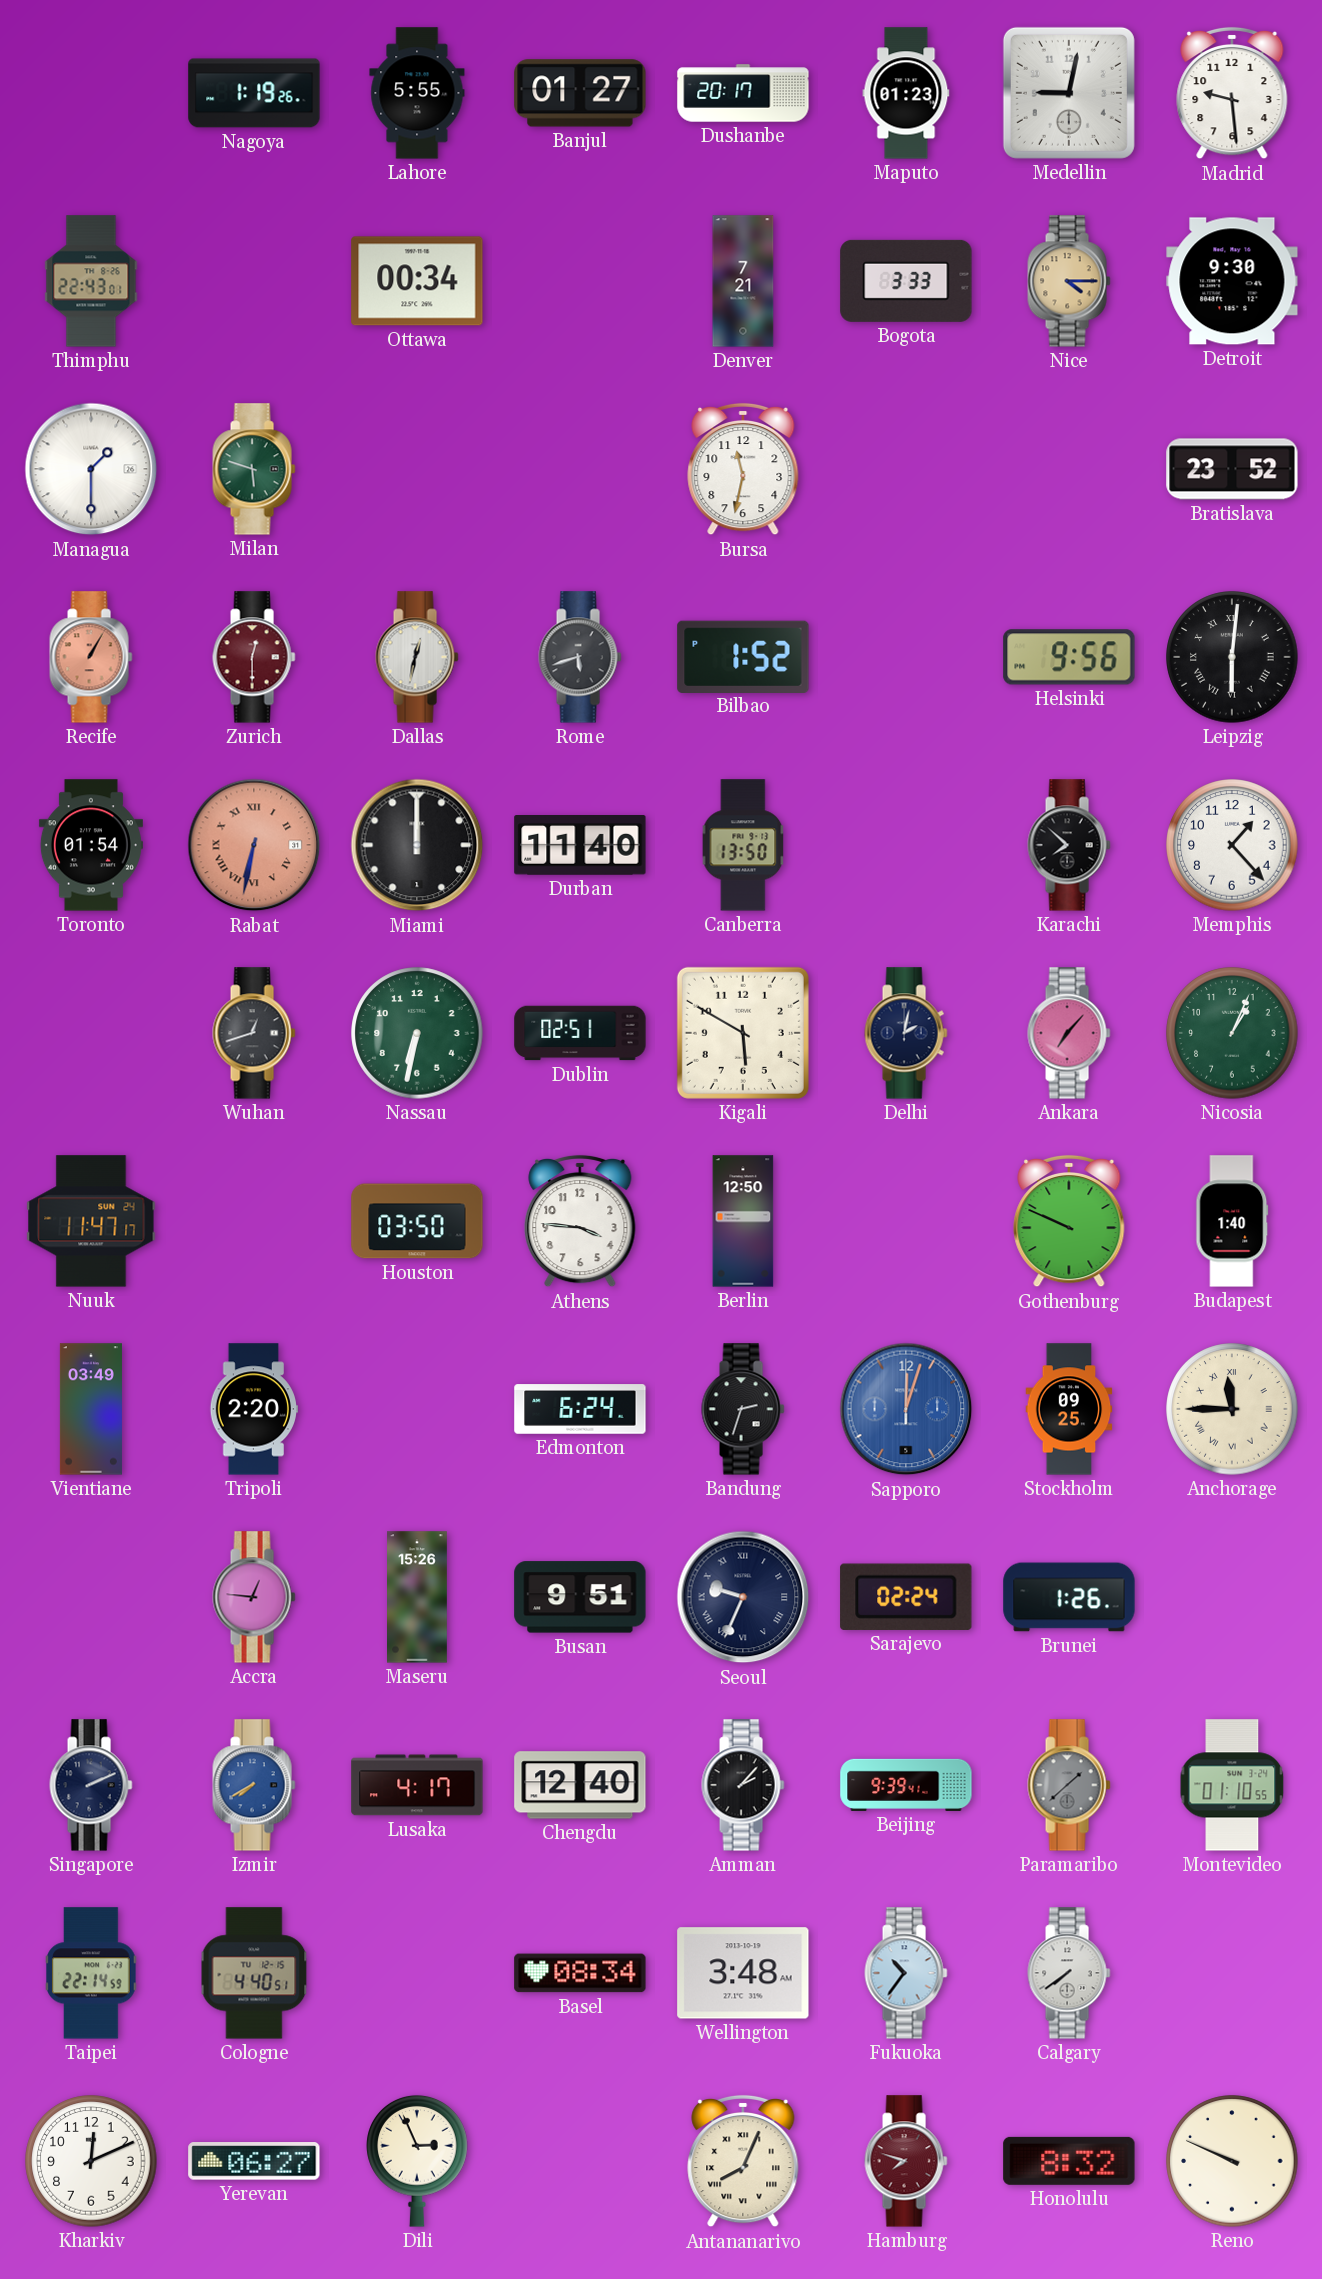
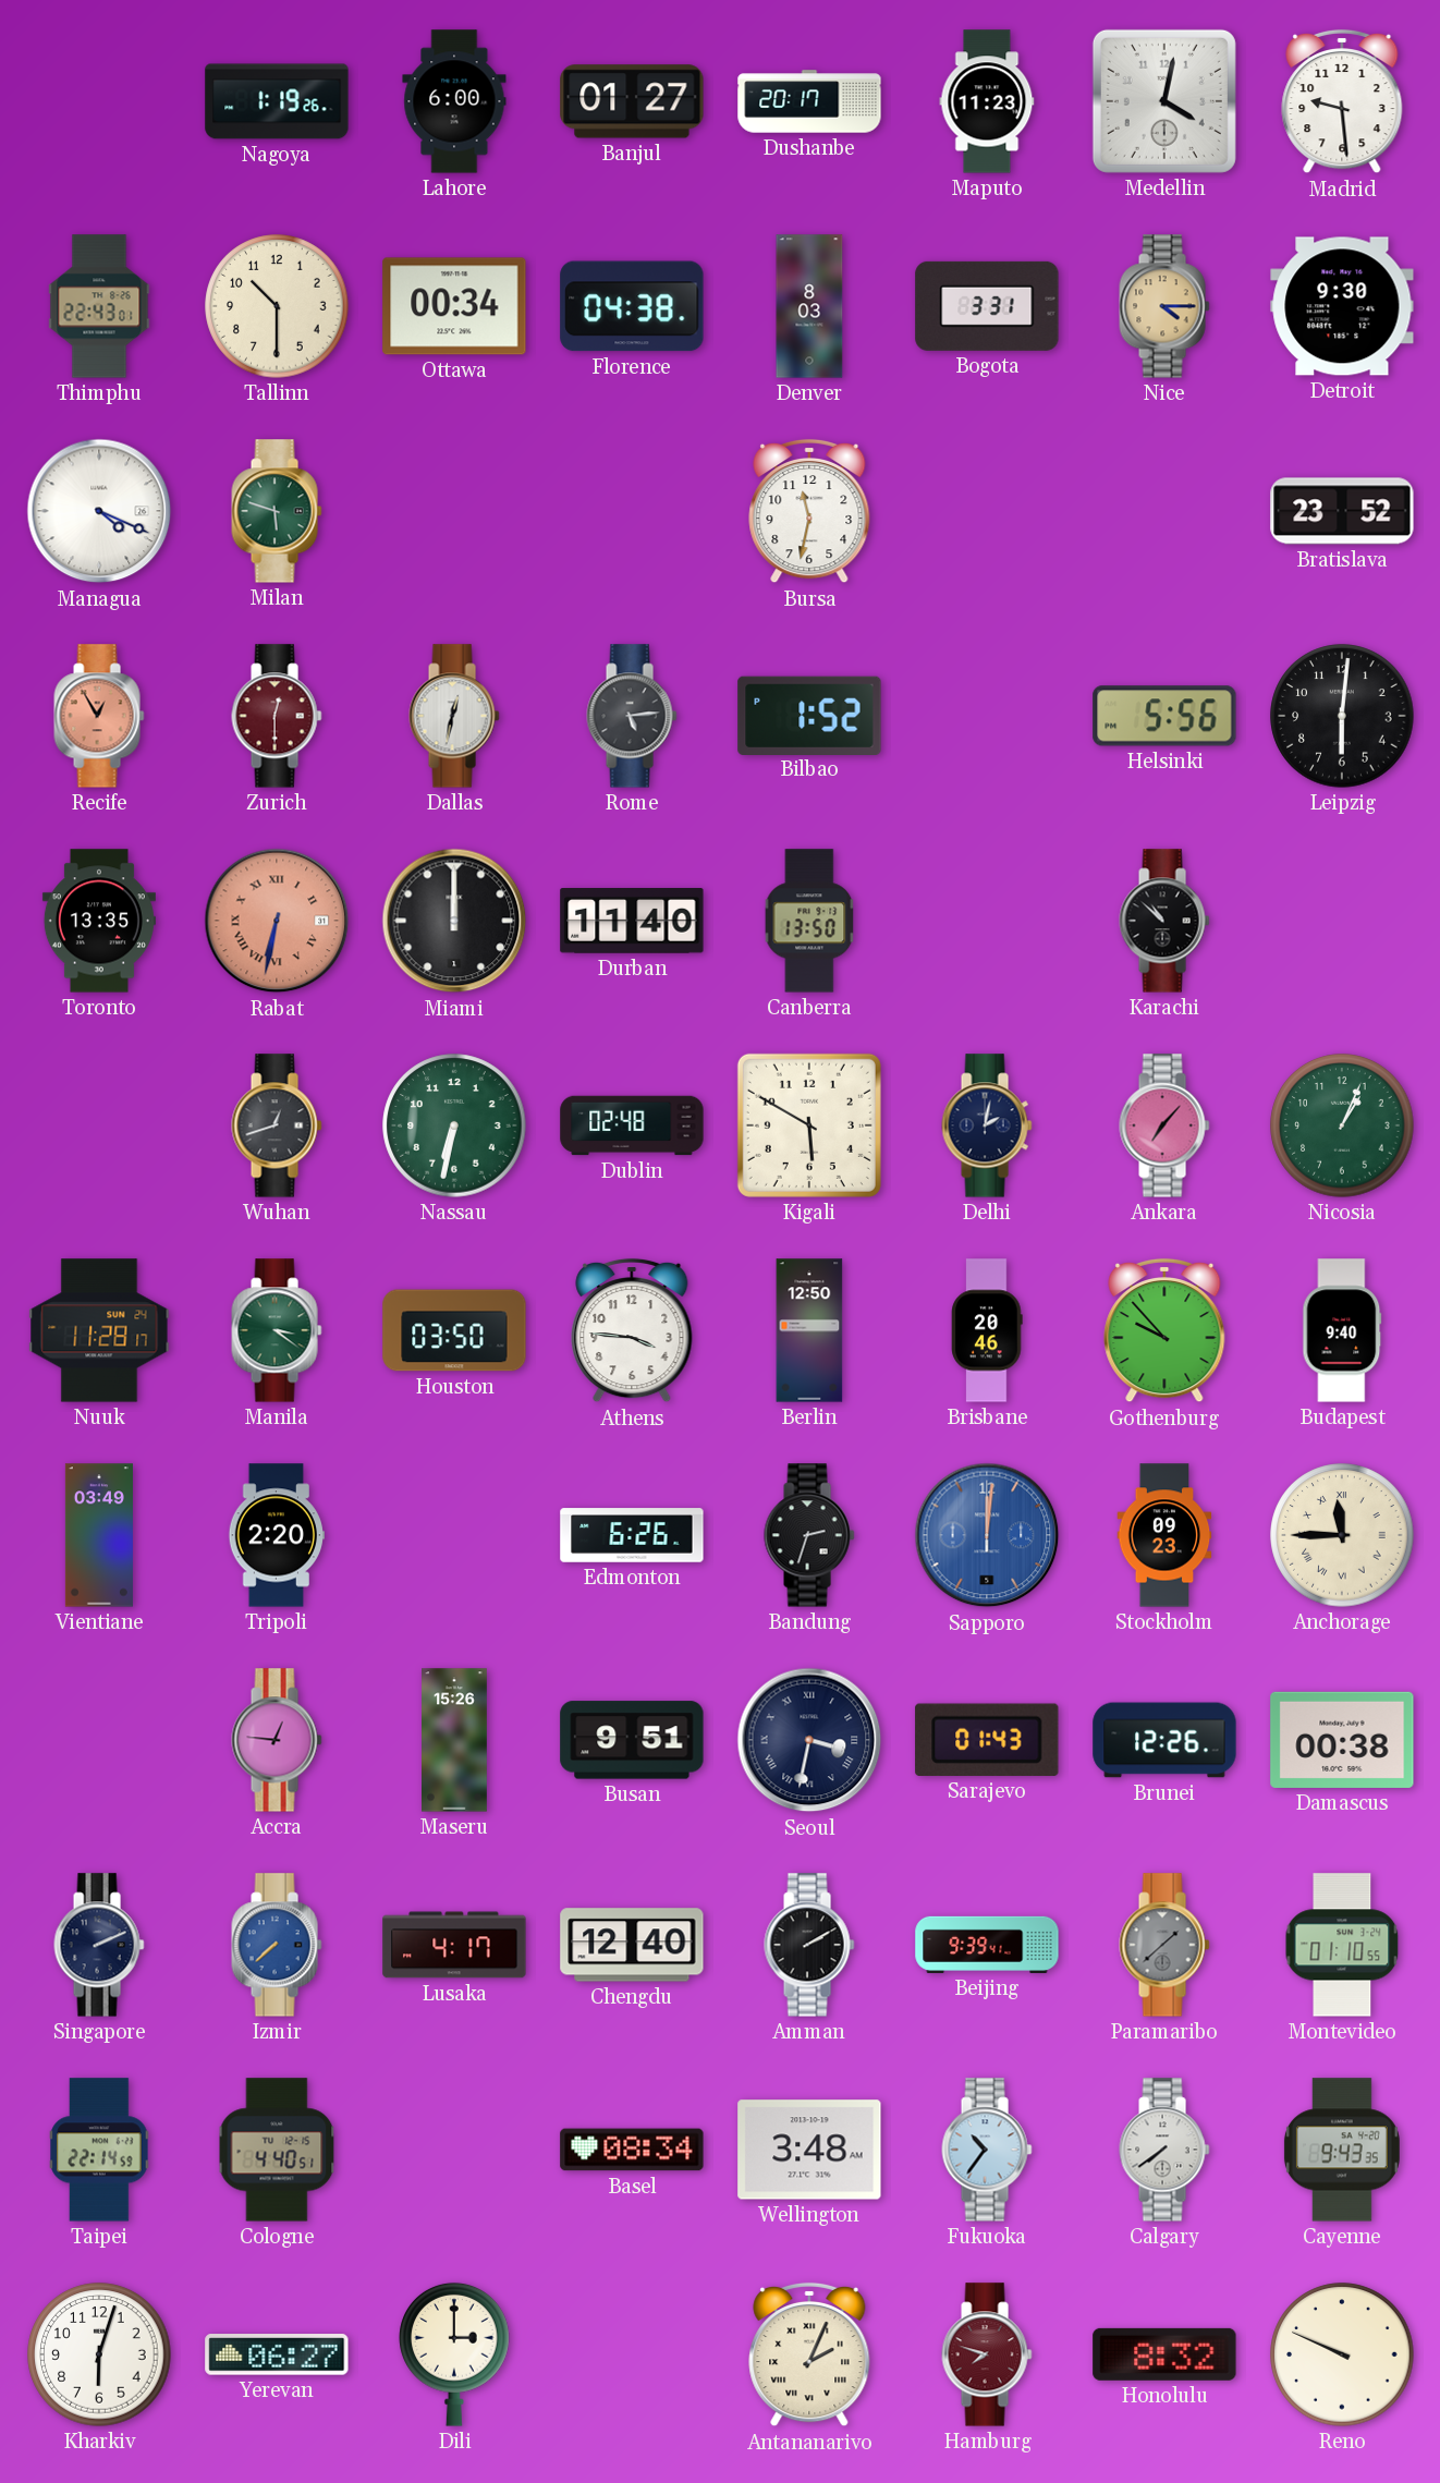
Lahore: 5:55 -> 6:00
Maputo: 01:23 -> 11:23
Medellin: 9:02 -> 4:02
Tallinn: none -> 10:30
Florence: none -> 04:38
Denver: 7:21 -> 8:03
Bogota: 3:33 -> 3:31
Managua: 1:30 -> 4:19
Recife: 1:05 -> 12:55
Rome: 5:42 -> 5:14
Helsinki: 9:56 -> 5:56
Leipzig numerals: Roman -> Arabic
Toronto: 01:54 -> 13:35
Karachi: 7:52 -> 10:52
Memphis: 1:23 -> none
Dublin: 02:51 -> 02:48
Nuuk: 11:47 -> 11:28
Manila: none -> 3:21
Brisbane: none -> 20:46
Gothenburg: 9:49 -> 9:53
Budapest: 1:40 -> 9:40
Edmonton: 6:24 -> 6:26
Sapporo: 12:03 -> 12:01
Stockholm: 09:25 -> 09:23
Seoul: 9:34 -> 3:32
Sarajevo: 02:24 -> 01:43
Brunei: 1:26 -> 12:26
Damascus: none -> 00:38
Izmir: 7:40 -> 7:38
Amman: 2:07 -> 2:10
Cayenne: none -> 9:43
Kharkiv: 12:11 -> 6:03
Dili: 2:56 -> 3:00
Antananarivo: 8:04 -> 2:04
